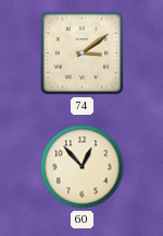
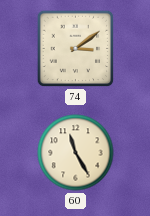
60: 12:53 -> 11:25
